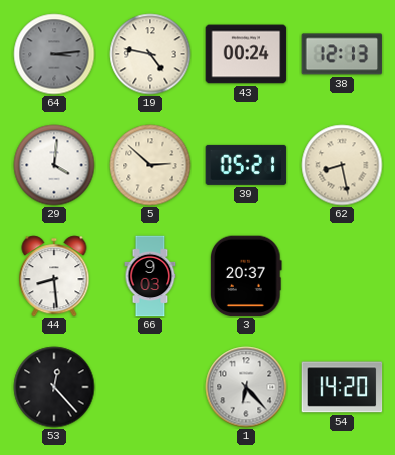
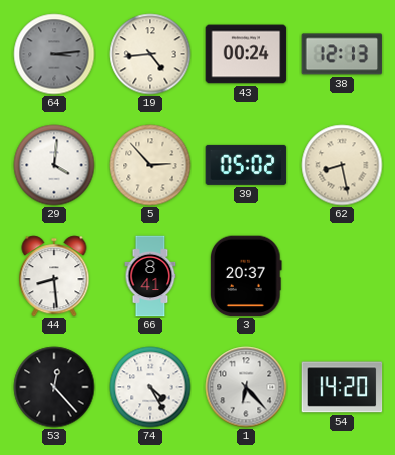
19: 4:47 -> 4:44
5: 2:52 -> 2:53
39: 05:21 -> 05:02
66: 9:03 -> 8:41
74: none -> 4:25
